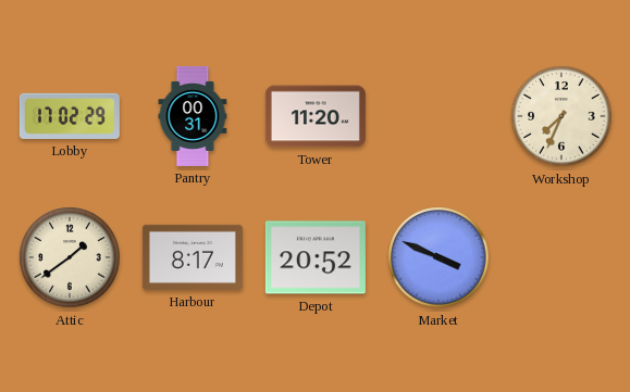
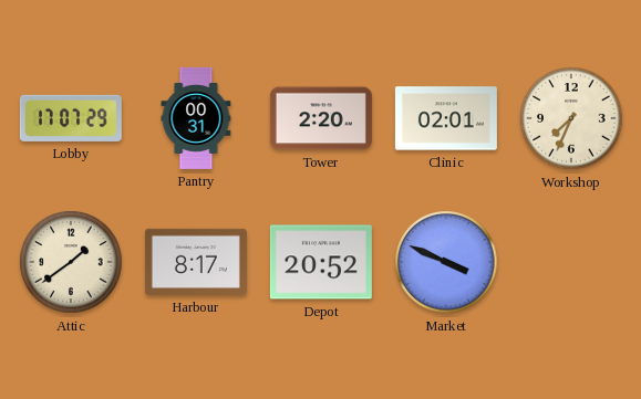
Lobby: 17:02 -> 17:07
Tower: 11:20 -> 2:20
Clinic: none -> 02:01
